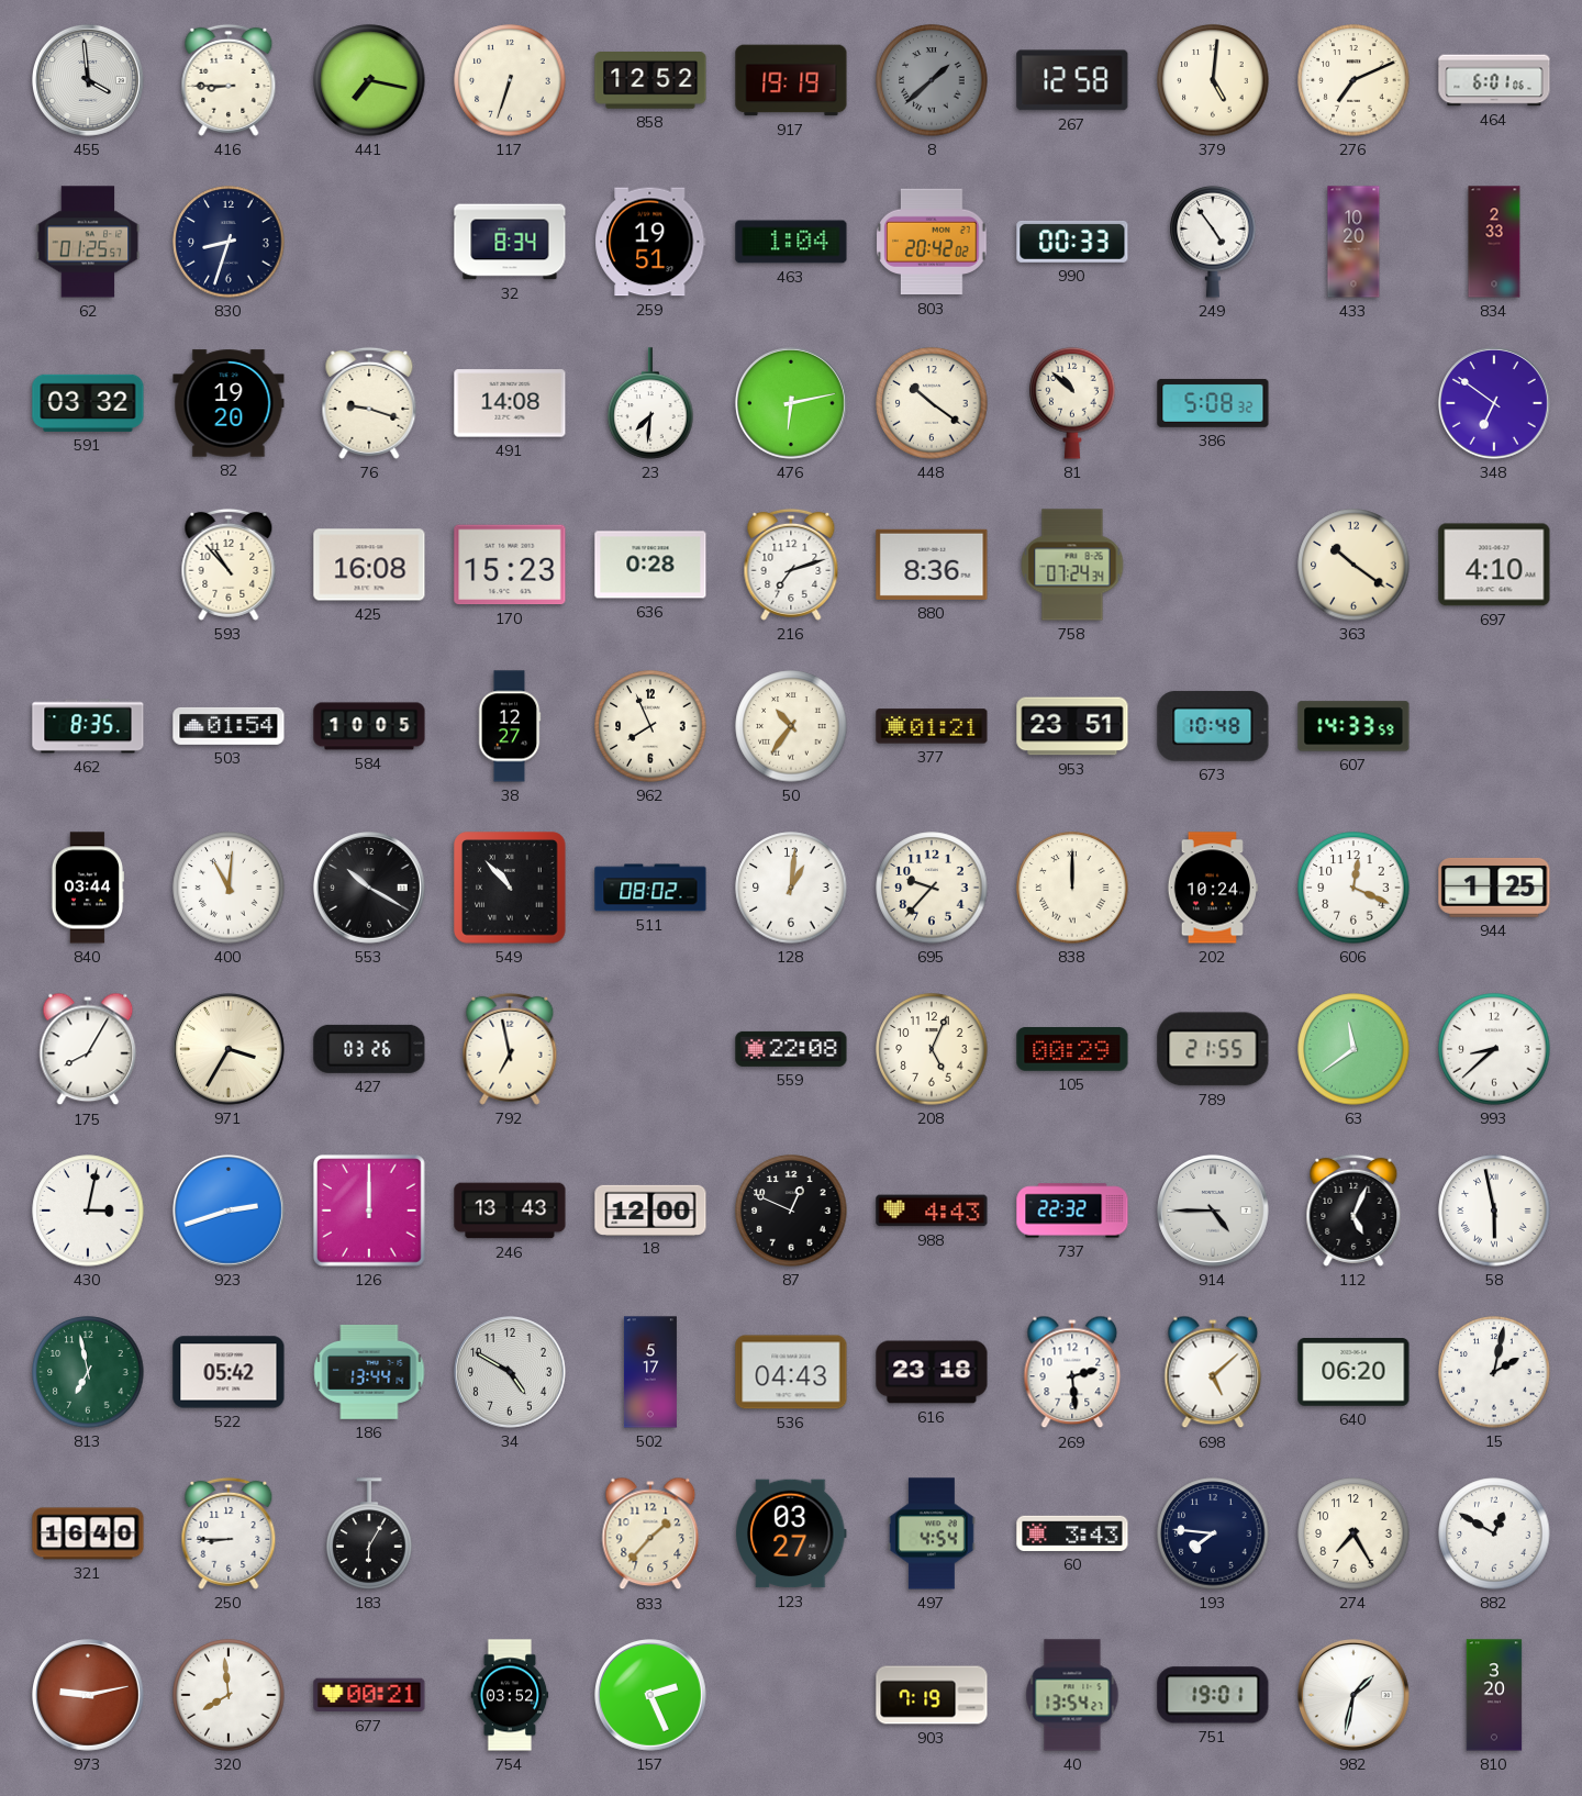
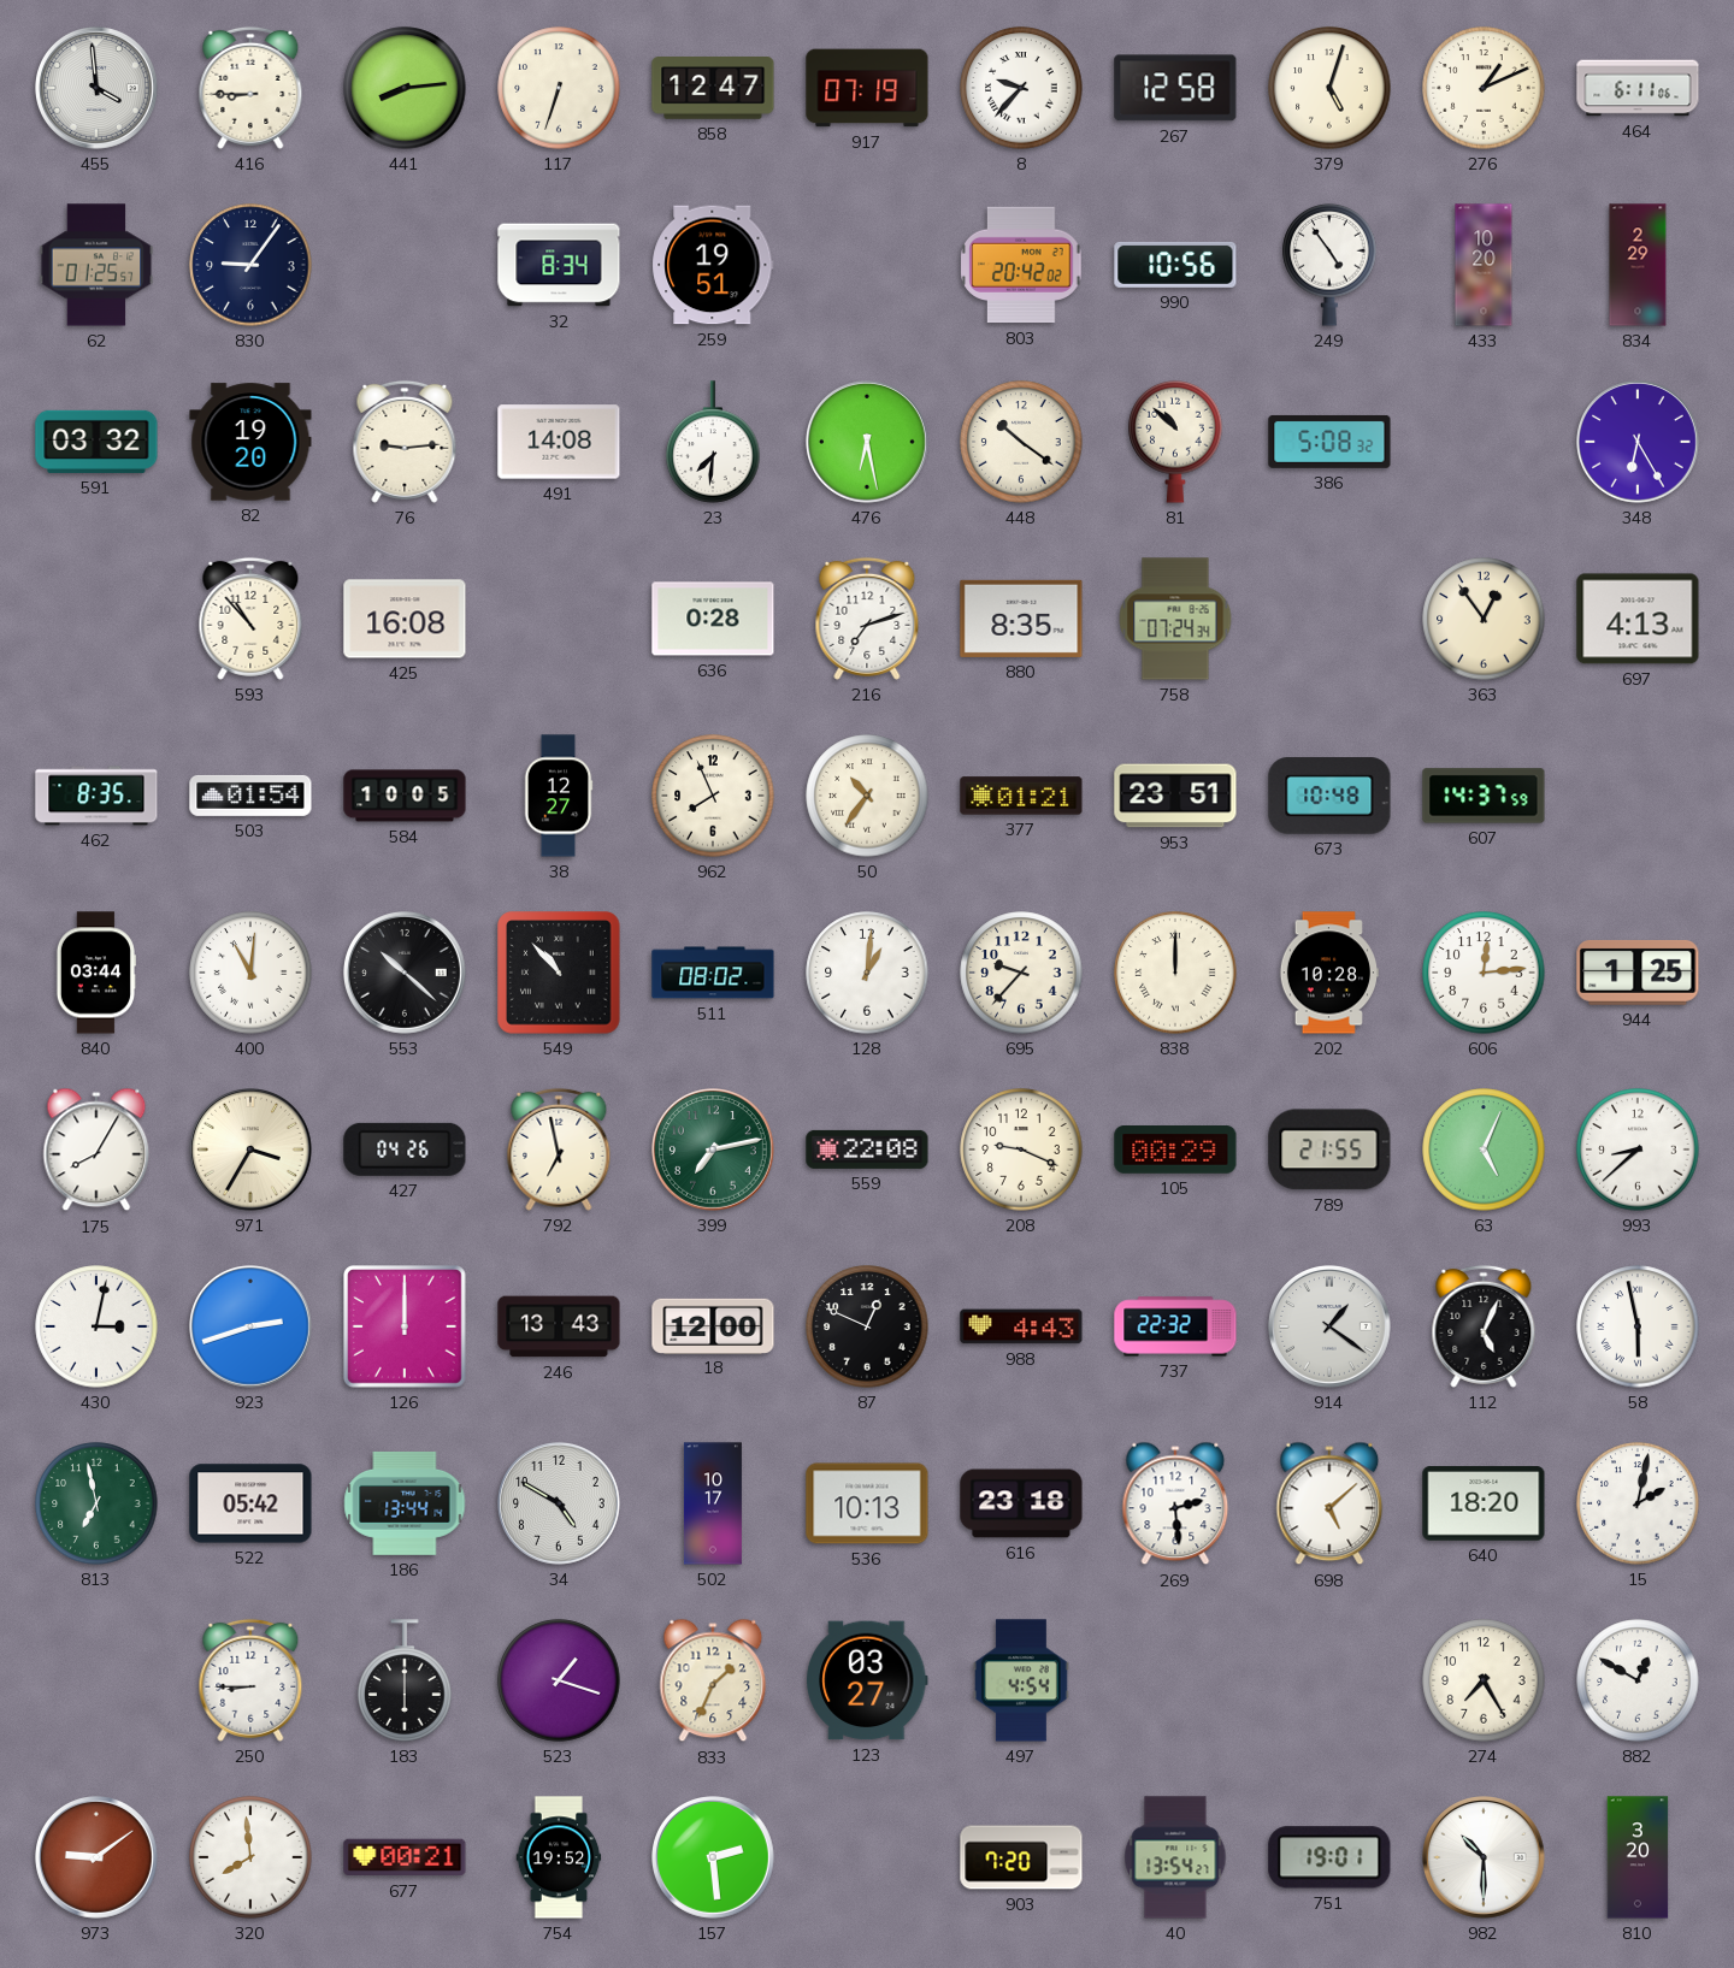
441: 7:17 -> 8:14
858: 12:52 -> 12:47
917: 19:19 -> 07:19
8: 1:38 -> 9:37
8 dial: grey -> white
379: 5:01 -> 5:03
276: 7:11 -> 1:11
464: 6:01 -> 6:11
830: 8:33 -> 9:06
463: 1:04 -> none
990: 00:33 -> 10:56
834: 2:33 -> 2:29
76: 9:18 -> 9:14
476: 6:13 -> 6:28
348: 6:51 -> 6:25
170: 15:23 -> none
880: 8:36 -> 8:35
363: 10:21 -> 12:54
697: 4:10 -> 4:13
607: 14:33 -> 14:37
553: 10:20 -> 10:22
202: 10:24 -> 10:28
606: 12:19 -> 12:14
427: 03:26 -> 04:26
399: none -> 7:13
208: 5:04 -> 9:19
63: 11:39 -> 5:04
914: 4:45 -> 1:21
502: 5:17 -> 10:17
536: 04:43 -> 10:13
640: 06:20 -> 18:20
321: 16:40 -> none
183: 6:05 -> 6:00
523: none -> 1:18
833: 1:37 -> 1:34
60: 3:43 -> none
193: 7:46 -> none
973: 9:13 -> 9:09
754: 03:52 -> 19:52
157: 2:26 -> 2:29
903: 7:19 -> 7:20
982: 1:32 -> 10:30
